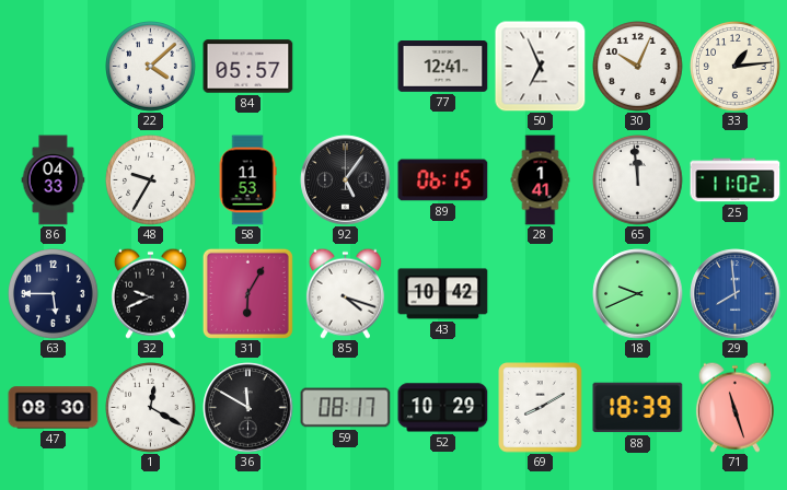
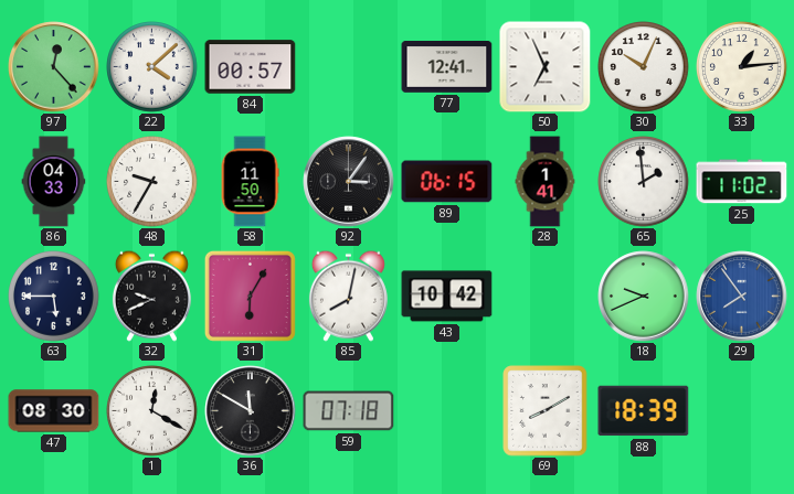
97: none -> 12:23
84: 05:57 -> 00:57
58: 11:53 -> 11:50
92: 5:06 -> 3:06
65: 11:59 -> 1:59
85: 4:18 -> 8:02
29: 7:59 -> 7:54
59: 08:17 -> 07:18
52: 10:29 -> none
71: 11:27 -> none
